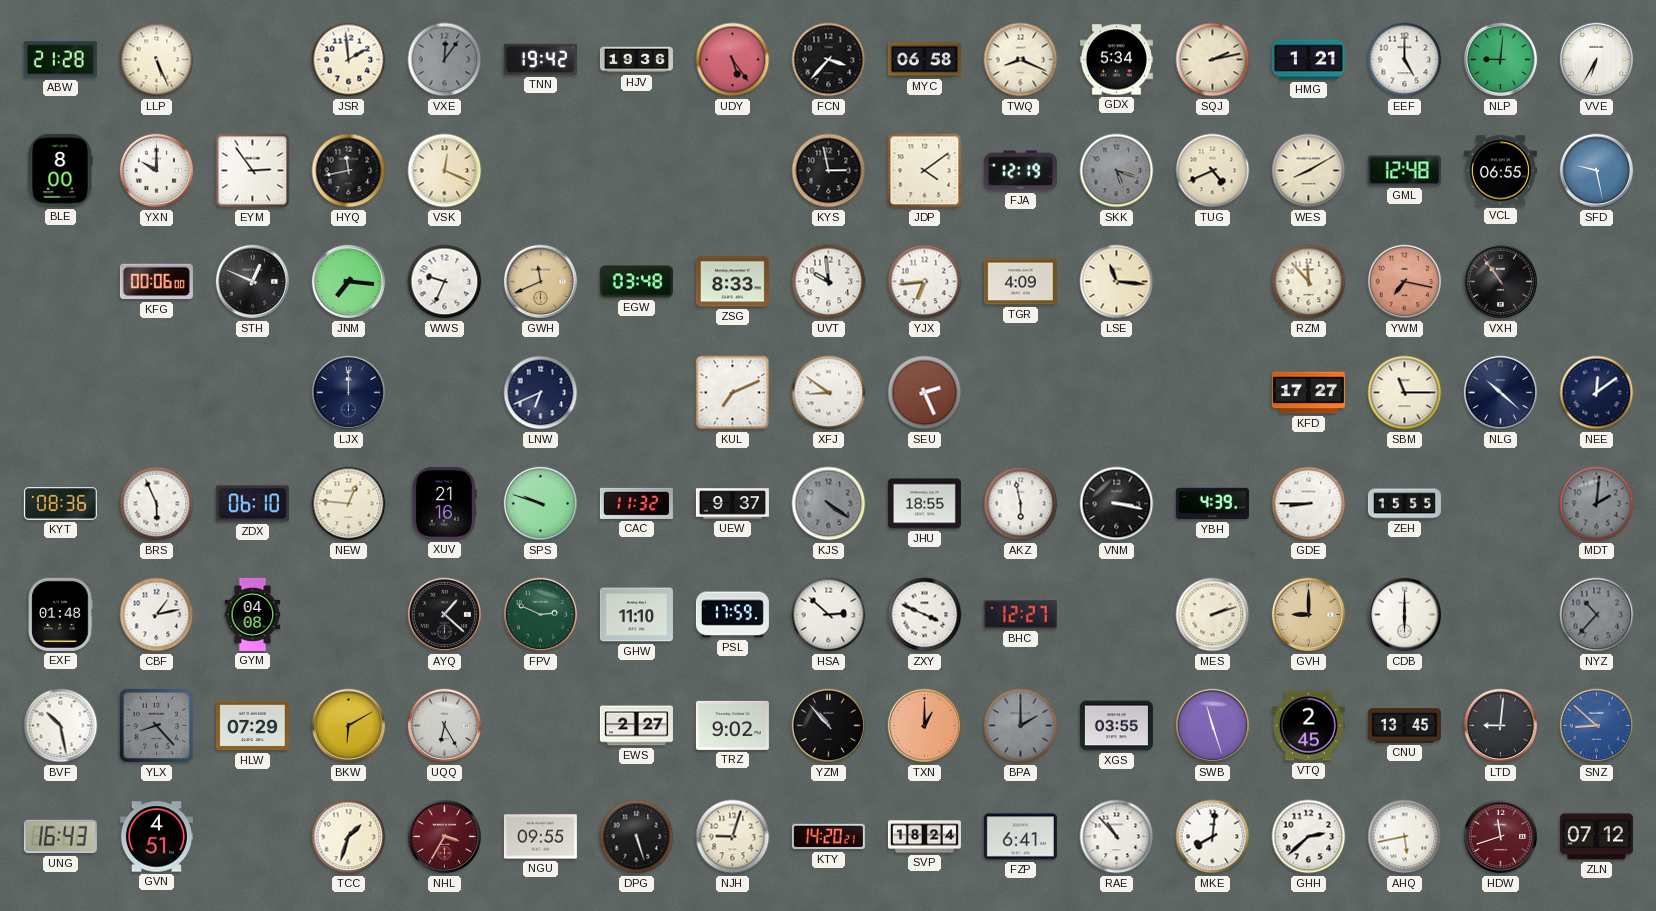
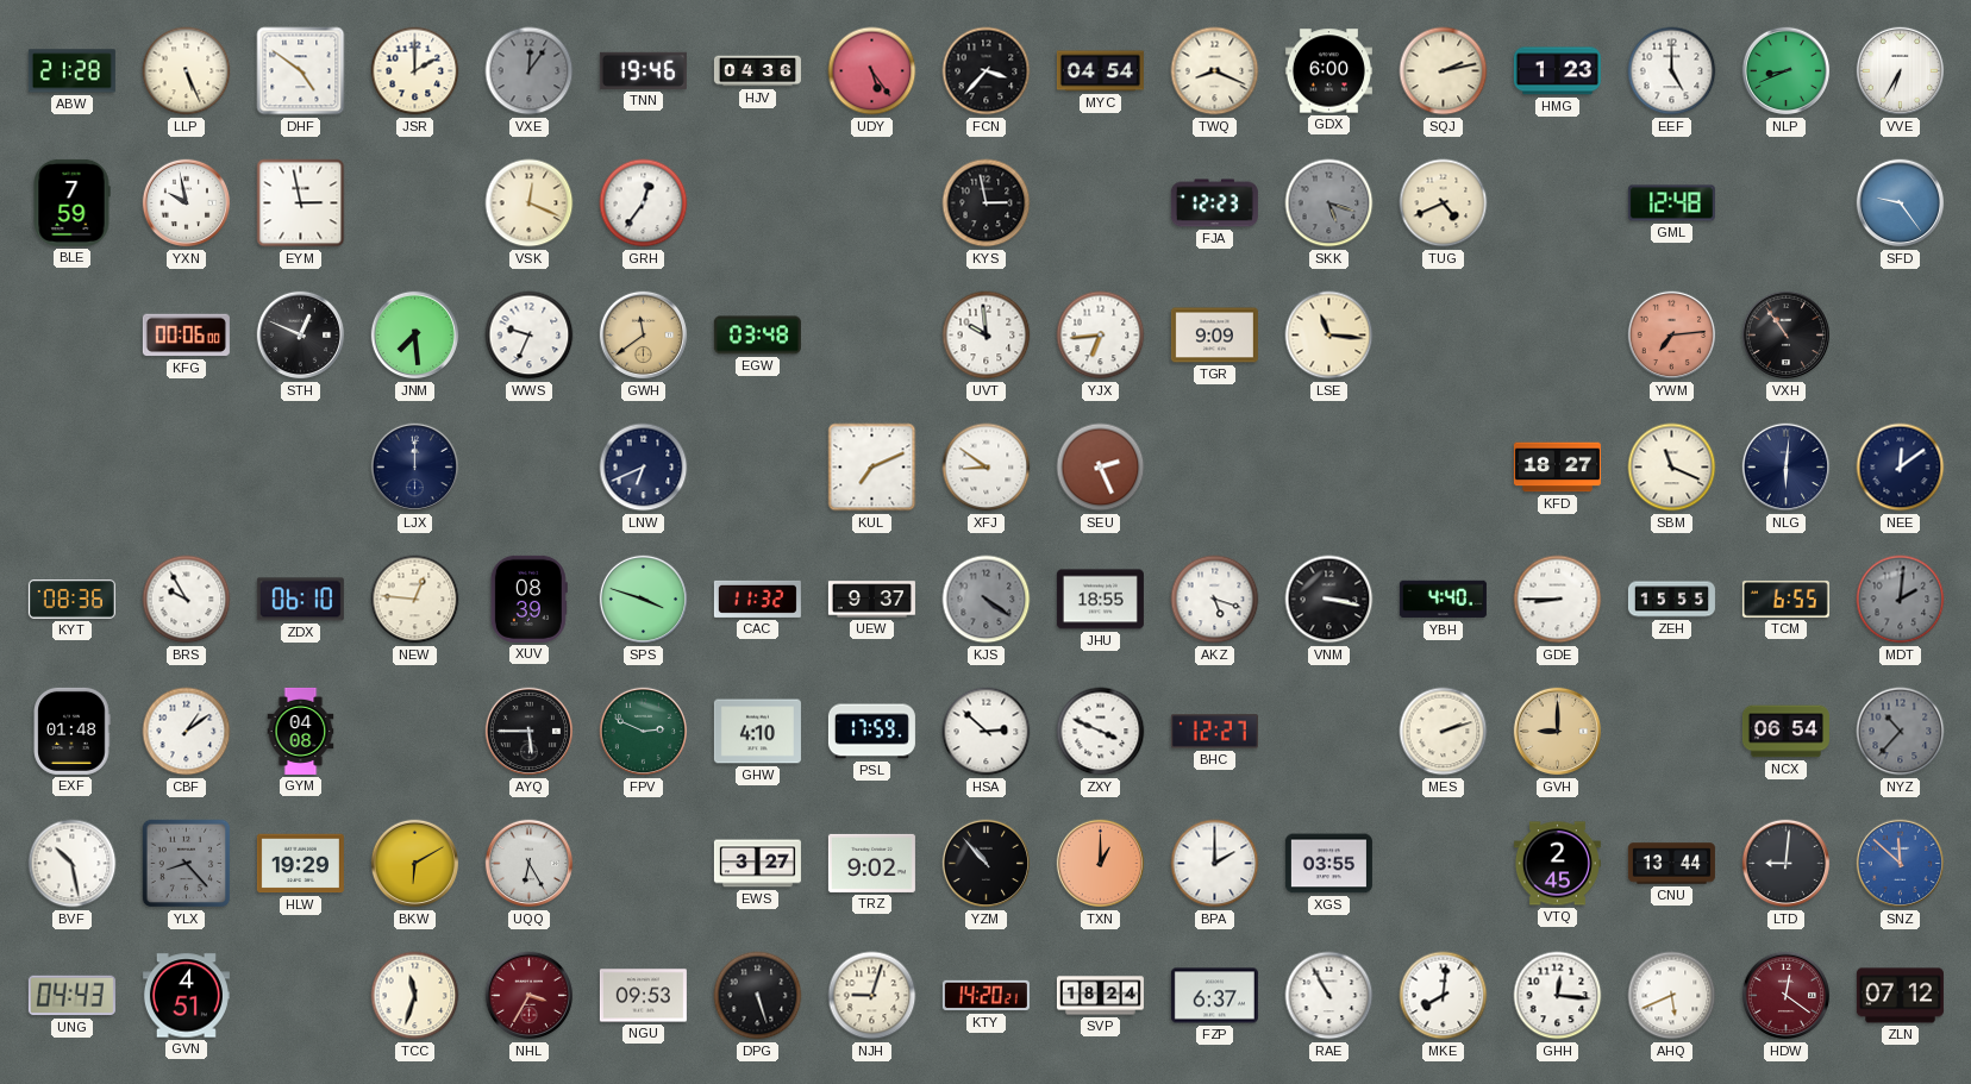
DHF: none -> 4:51
JSR: 1:59 -> 2:00
TNN: 19:42 -> 19:46
HJV: 19:36 -> 04:36
MYC: 06:58 -> 04:54
GDX: 5:34 -> 6:00
HMG: 1:21 -> 1:23
NLP: 9:01 -> 8:41
BLE: 8:00 -> 7:59
YXN: 10:00 -> 9:58
EYM: 2:54 -> 2:58
HYQ: 11:43 -> none
GRH: none -> 12:36
JDP: 4:09 -> none
FJA: 12:19 -> 12:23
WES: 8:10 -> none
VCL: 06:55 -> none
SFD: 9:28 -> 9:24
JNM: 7:16 -> 7:29
GWH: 11:41 -> 11:39
ZSG: 8:33 -> none
TGR: 4:09 -> 9:09
RZM: 11:53 -> none
YWM: 7:17 -> 7:14
KFD: 17:27 -> 18:27
SBM: 11:15 -> 11:19
NLG: 10:22 -> 6:01
BRS: 5:56 -> 9:55
XUV: 21:16 -> 08:39
SPS: 9:48 -> 3:48
AKZ: 5:58 -> 5:18
YBH: 4:39 -> 4:40
TCM: none -> 6:55
CBF: 1:13 -> 1:09
AYQ: 1:22 -> 5:45
GHW: 11:10 -> 4:10
CDB: 6:00 -> none
NCX: none -> 06:54
HLW: 07:29 -> 19:29
EWS: 2:27 -> 3:27
BPA dial: grey -> white
SWB: 11:27 -> none
CNU: 13:45 -> 13:44
SNZ: 8:52 -> 11:52
UNG: 16:43 -> 04:43
TCC: 1:33 -> 11:33
NGU: 09:55 -> 09:53
FZP: 6:41 -> 6:37
RAE: 10:53 -> 10:55
GHH: 2:38 -> 12:16
AHQ: 5:43 -> 5:41
HDW: 11:42 -> 12:21
